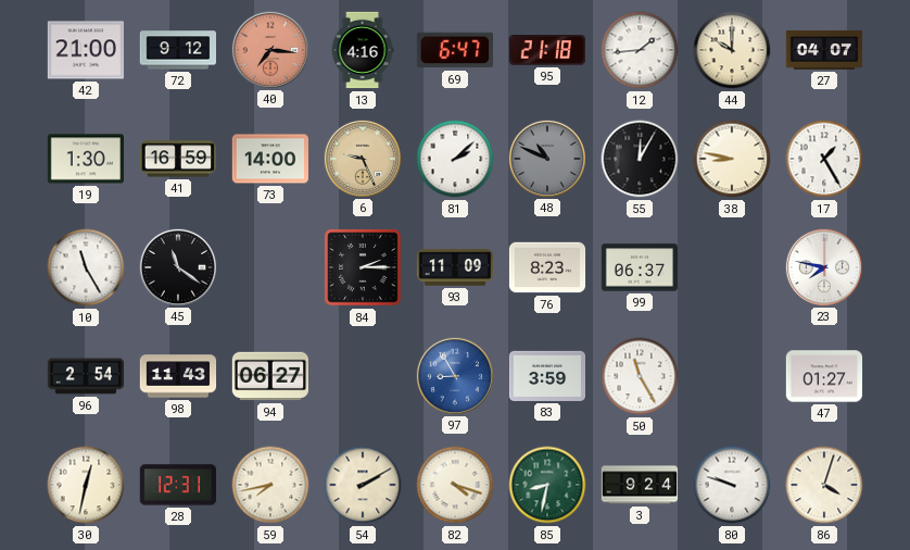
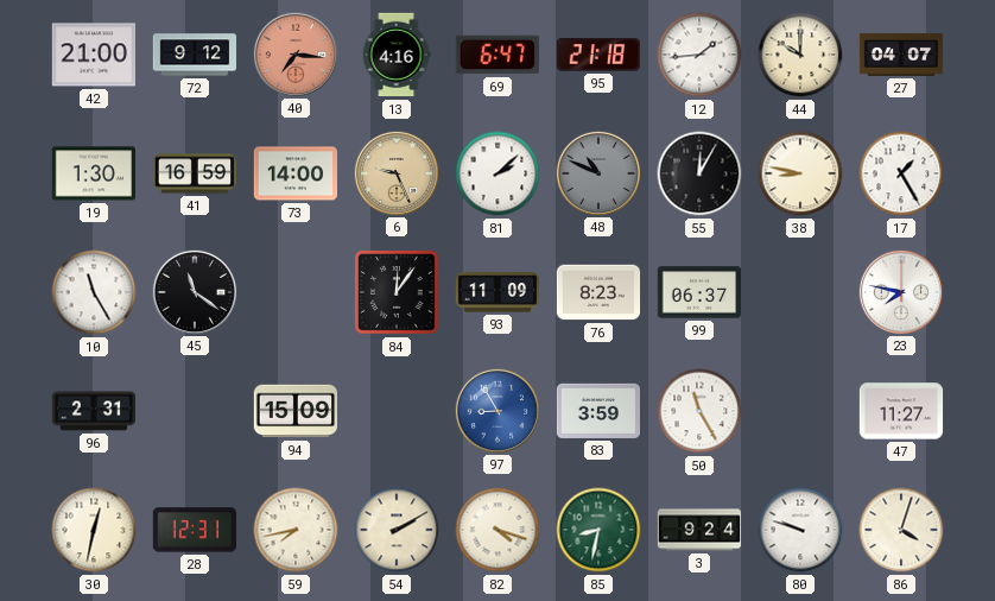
84: 2:15 -> 12:06
96: 2:54 -> 2:31
98: 11:43 -> none
94: 06:27 -> 15:09
47: 01:27 -> 11:27
